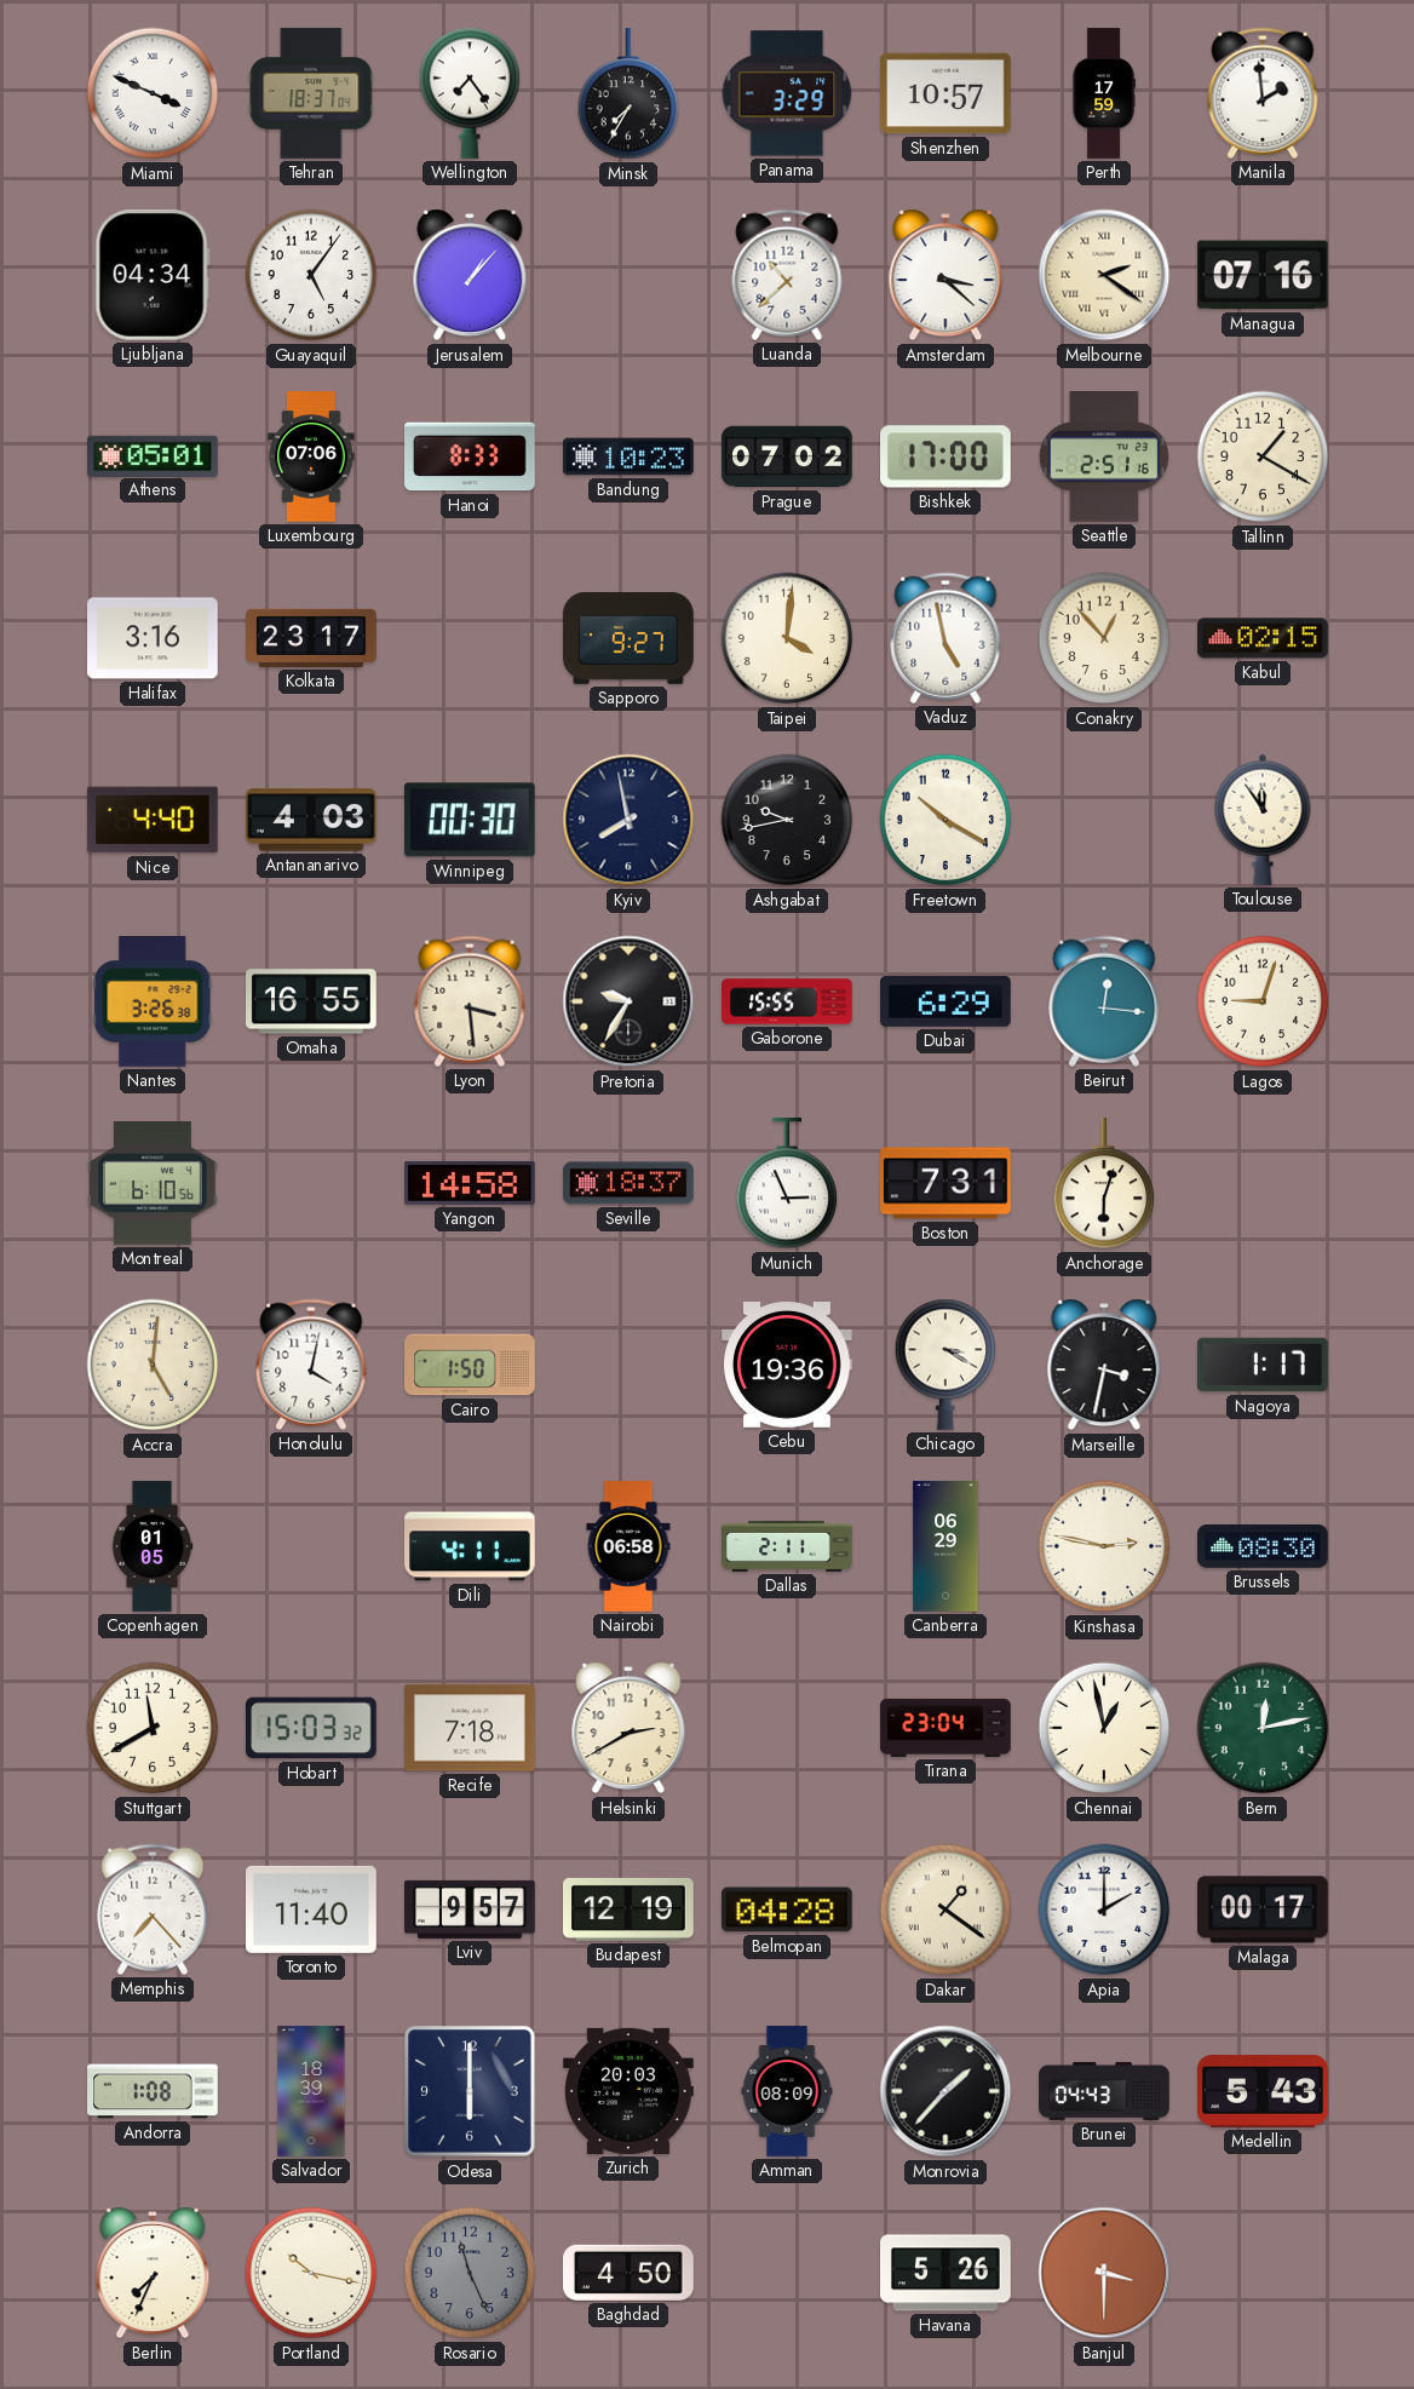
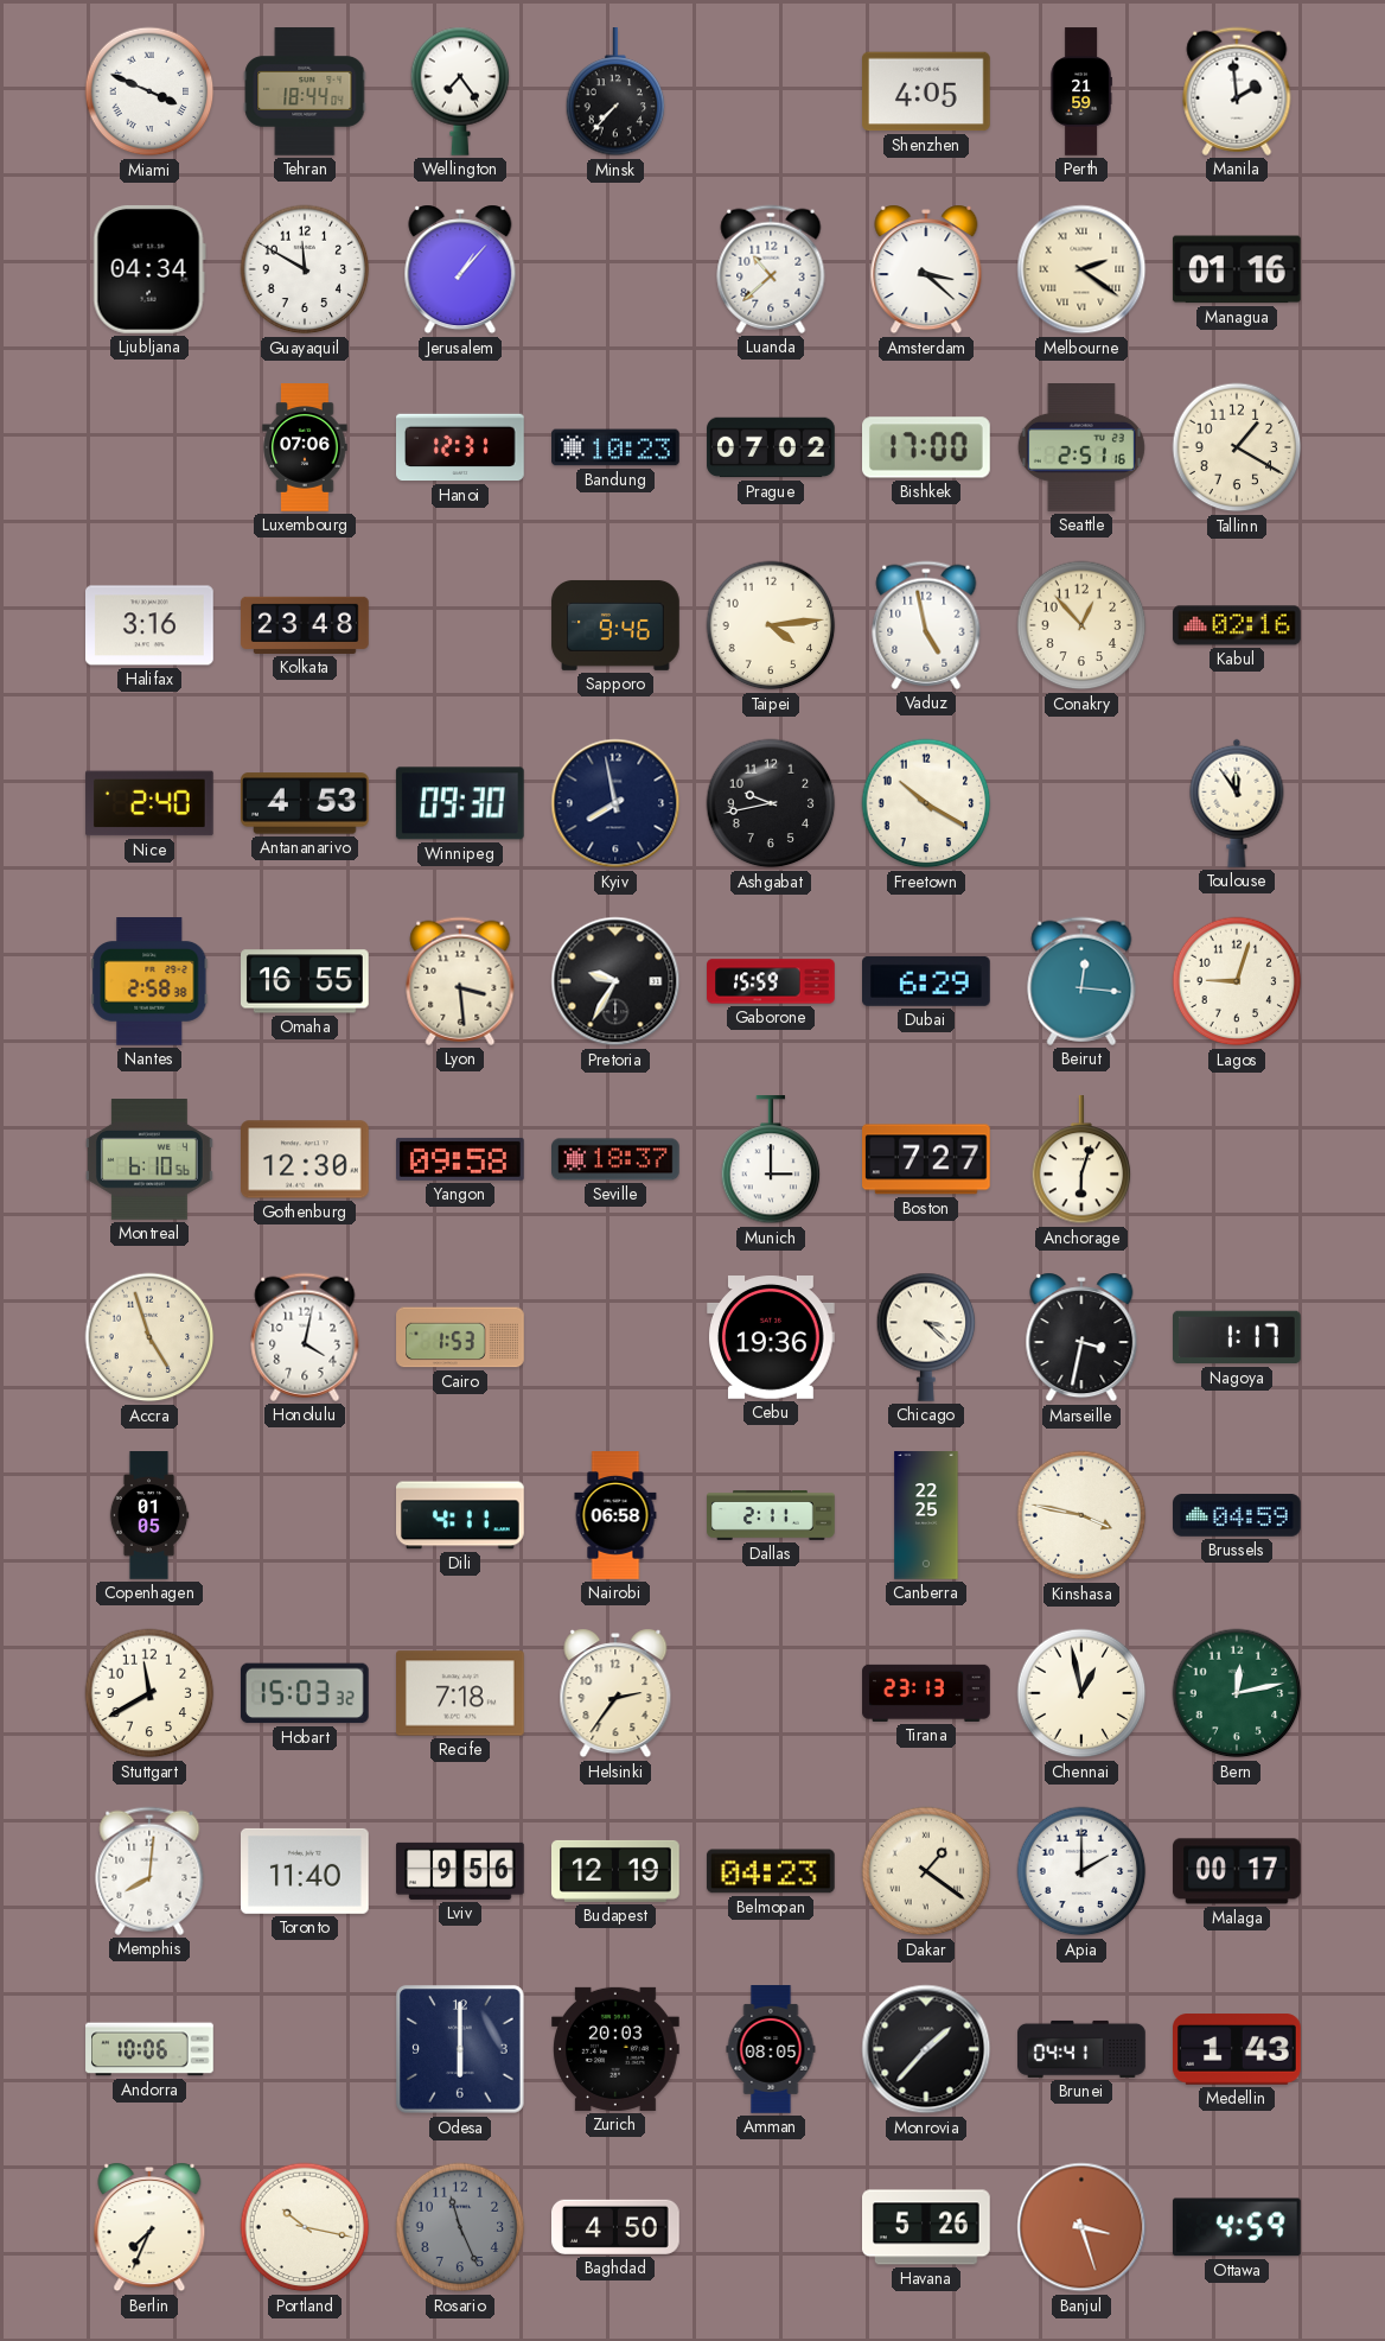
Tehran: 18:37 -> 18:44
Minsk: 7:35 -> 7:37
Panama: 3:29 -> none
Shenzhen: 10:57 -> 4:05
Perth: 17:59 -> 21:59
Guayaquil: 5:06 -> 11:50
Managua: 07:16 -> 01:16
Athens: 05:01 -> none
Hanoi: 8:33 -> 12:31
Kolkata: 23:17 -> 23:48
Sapporo: 9:27 -> 9:46
Taipei: 4:01 -> 4:14
Kabul: 02:15 -> 02:16
Nice: 4:40 -> 2:40
Antananarivo: 4:03 -> 4:53
Winnipeg: 00:30 -> 09:30
Nantes: 3:26 -> 2:58
Gaborone: 15:55 -> 15:59
Gothenburg: none -> 12:30
Yangon: 14:58 -> 09:58
Munich: 2:56 -> 3:00
Boston: 7:31 -> 7:27
Accra: 5:01 -> 4:57
Cairo: 1:50 -> 1:53
Chicago: 3:20 -> 3:22
Canberra: 06:29 -> 22:25
Kinshasa: 2:47 -> 3:47
Brussels: 08:30 -> 04:59
Helsinki: 2:40 -> 2:36
Tirana: 23:04 -> 23:13
Memphis: 7:23 -> 8:01
Lviv: 9:57 -> 9:56
Belmopan: 04:28 -> 04:23
Andorra: 1:08 -> 10:06
Salvador: 18:39 -> none
Amman: 08:09 -> 08:05
Brunei: 04:43 -> 04:41
Medellin: 5:43 -> 1:43
Banjul: 3:30 -> 3:27
Ottawa: none -> 4:59
